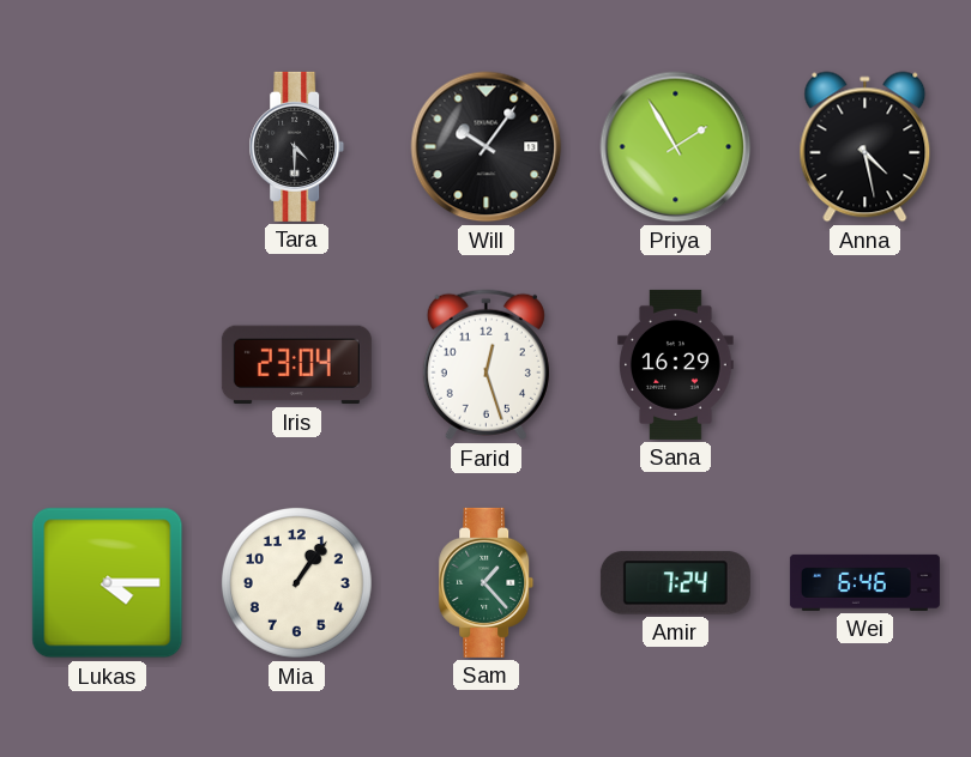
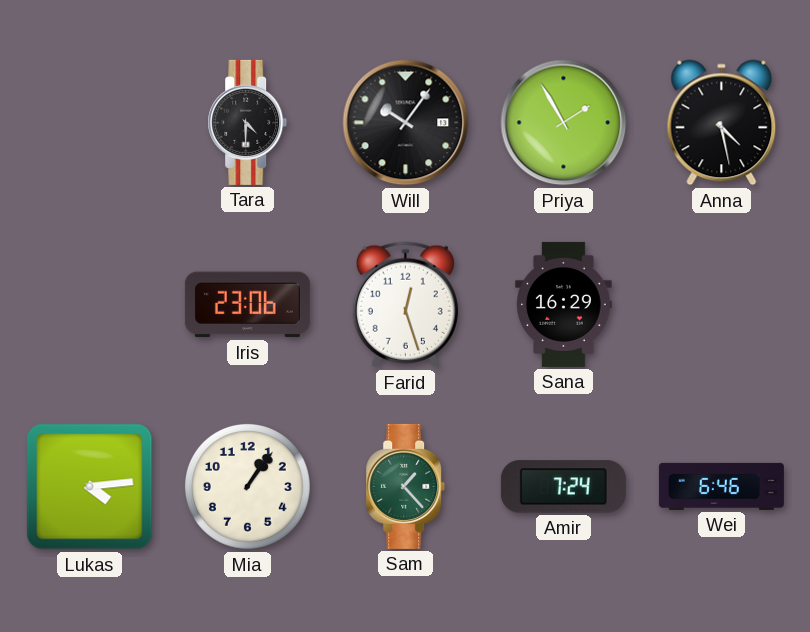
Iris: 23:04 -> 23:06
Lukas: 4:15 -> 4:14
